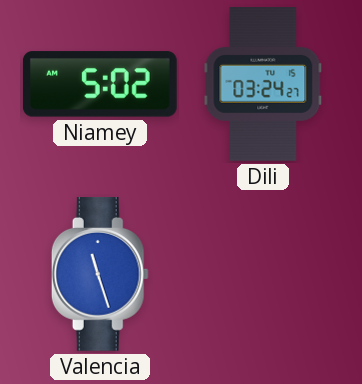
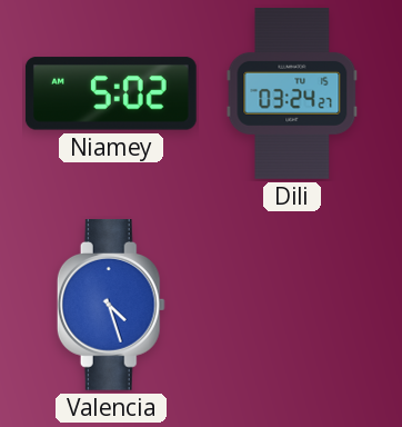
Valencia: 11:27 -> 4:27
